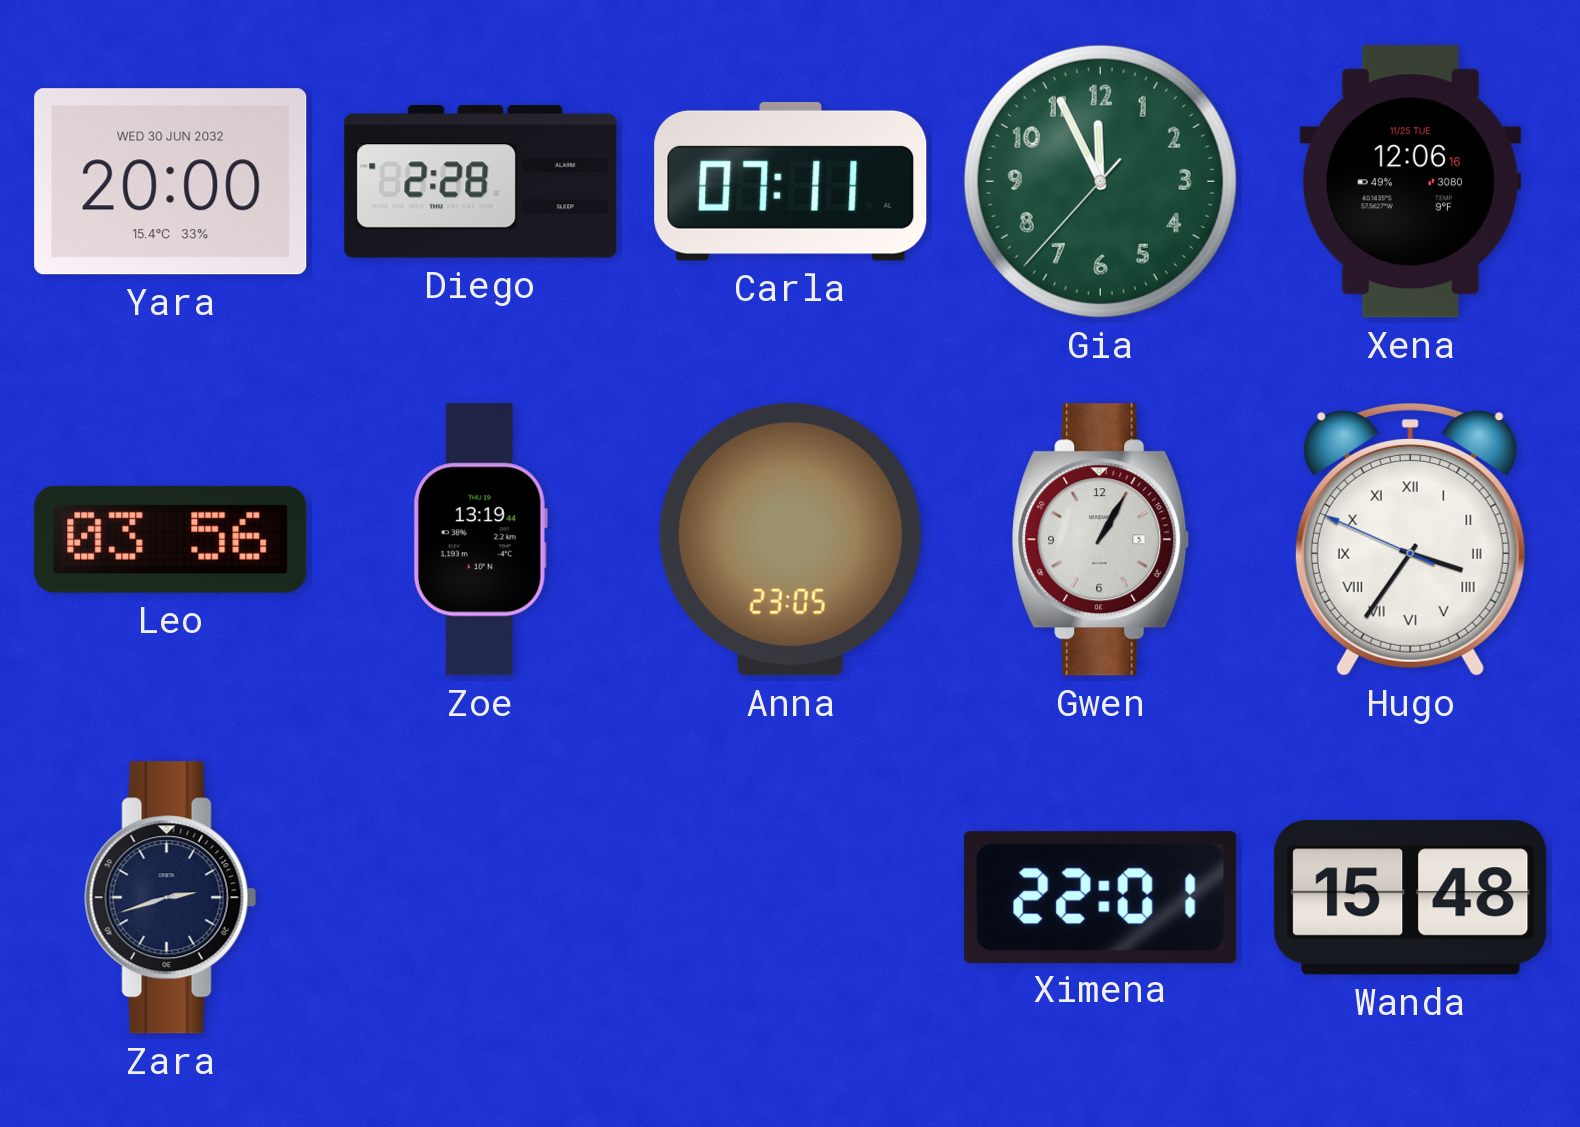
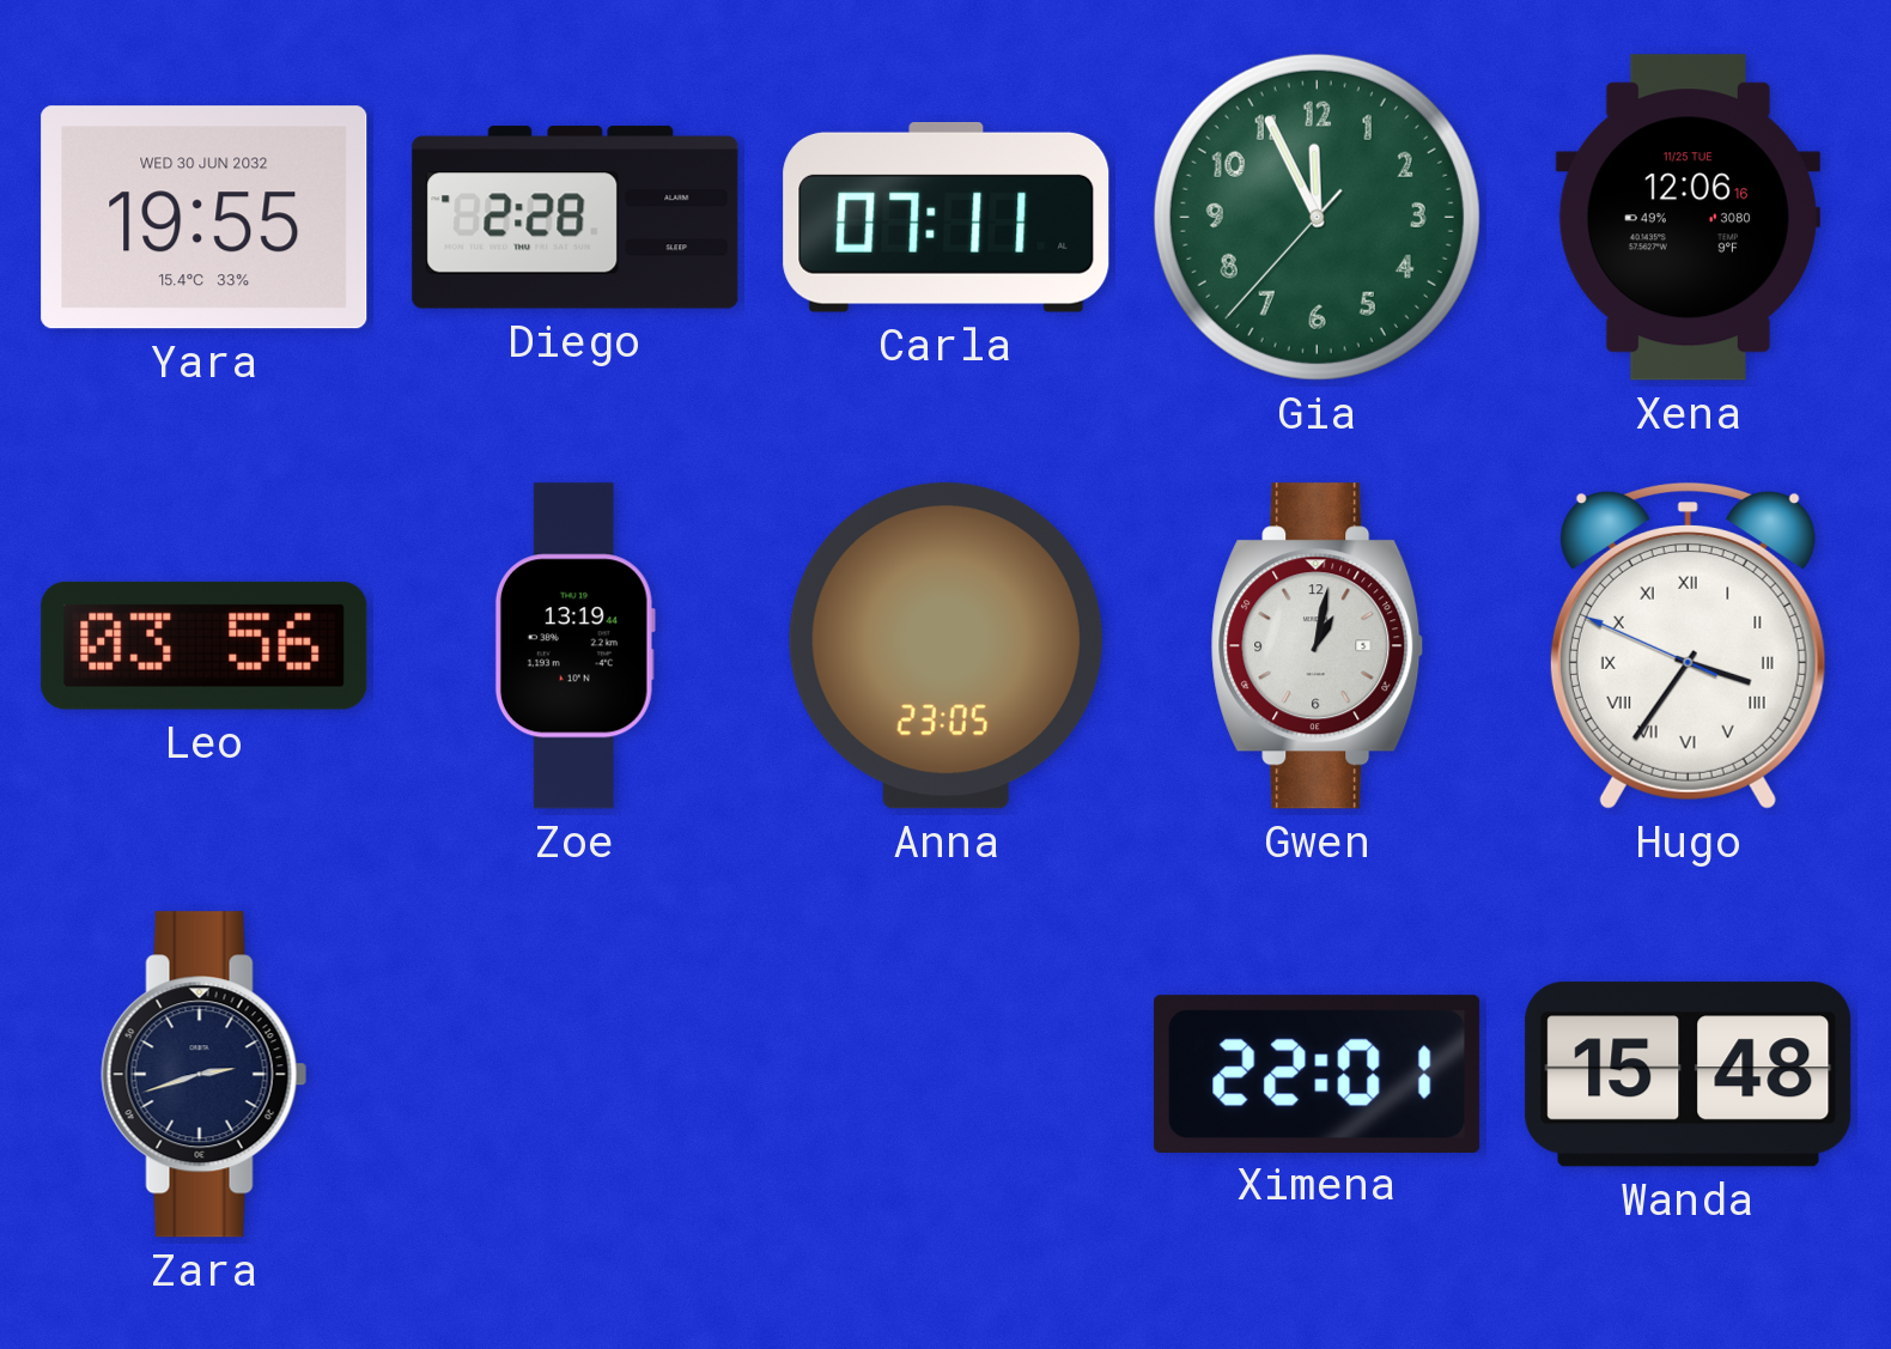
Yara: 20:00 -> 19:55
Gwen: 1:05 -> 1:02
